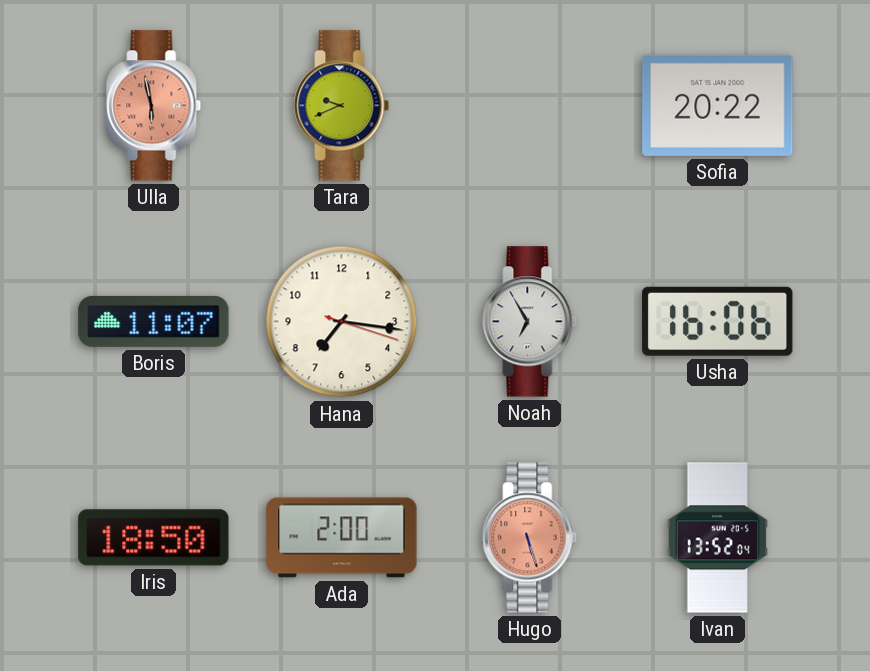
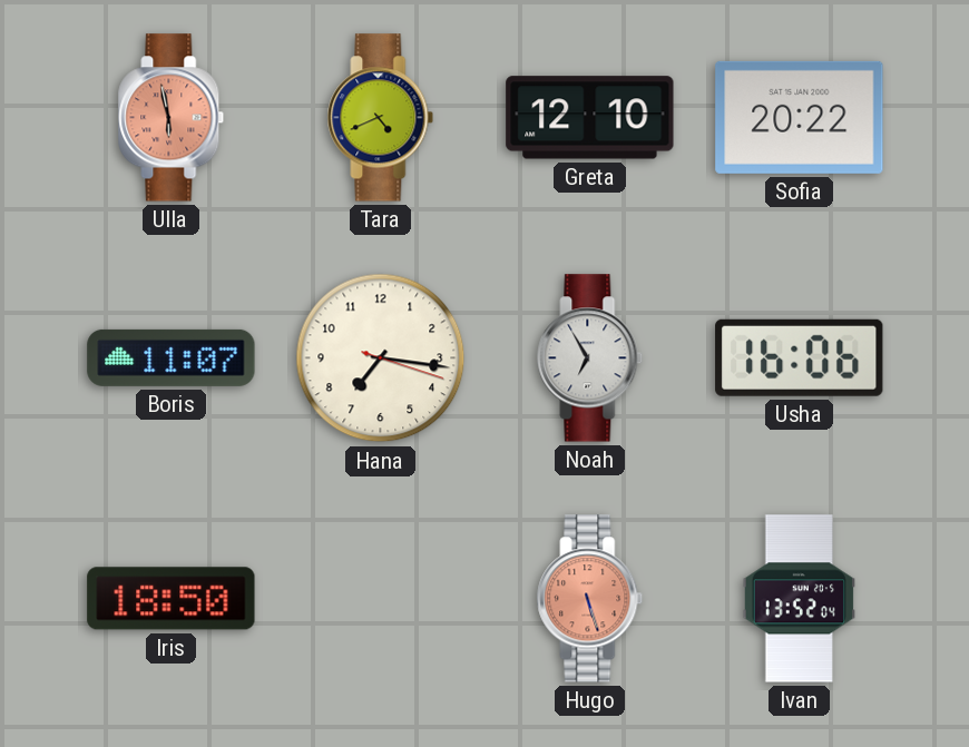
Tara: 9:41 -> 4:41
Greta: none -> 12:10
Ada: 2:00 -> none
